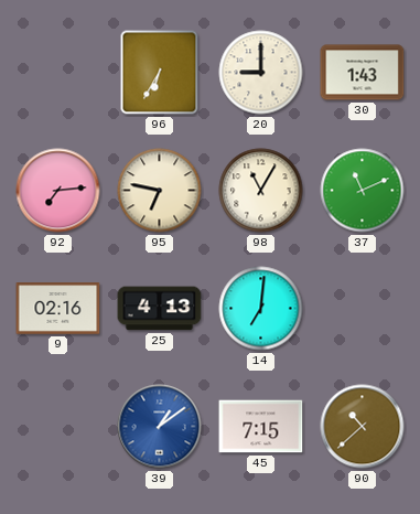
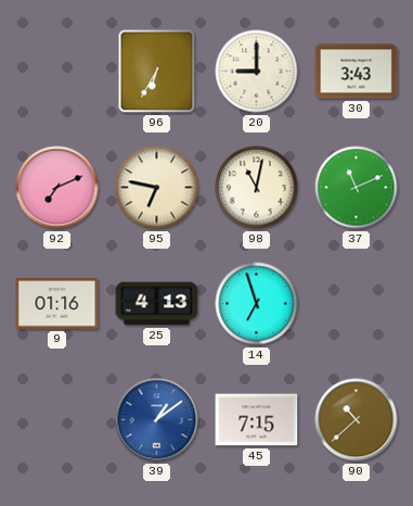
30: 1:43 -> 3:43
92: 7:14 -> 7:11
98: 11:05 -> 11:02
9: 02:16 -> 01:16
14: 7:01 -> 6:57
